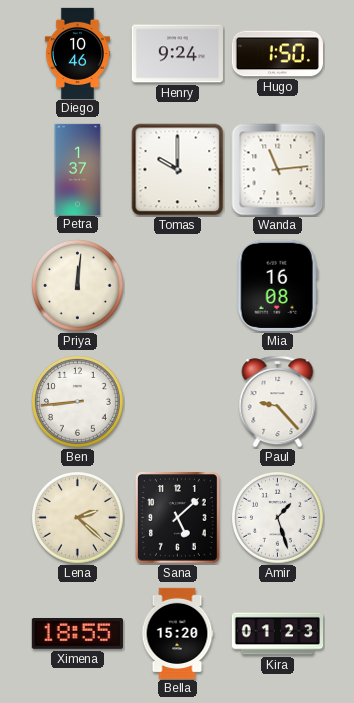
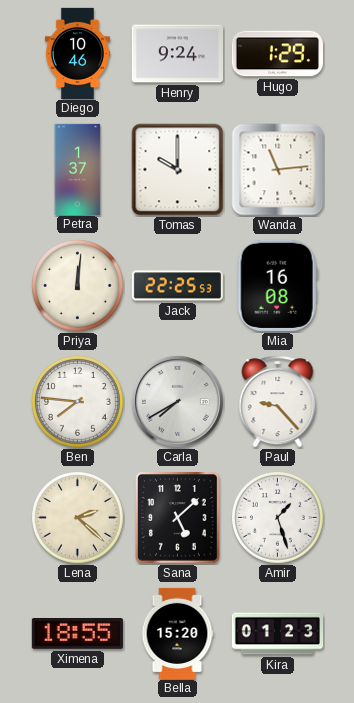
Hugo: 1:50 -> 1:29
Jack: none -> 22:25
Ben: 8:44 -> 7:46
Carla: none -> 7:40
